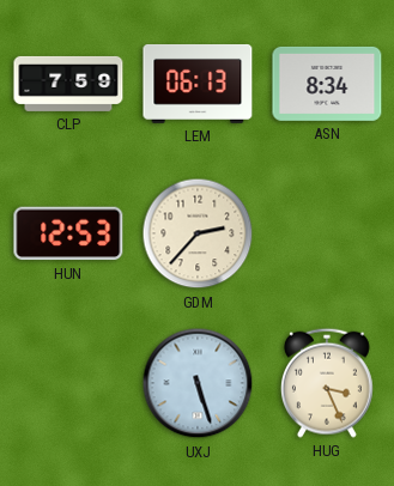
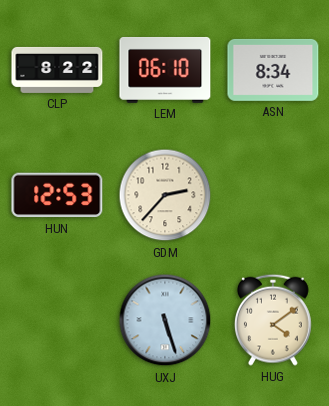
CLP: 7:59 -> 8:22
LEM: 06:13 -> 06:10
HUG: 3:26 -> 4:09
